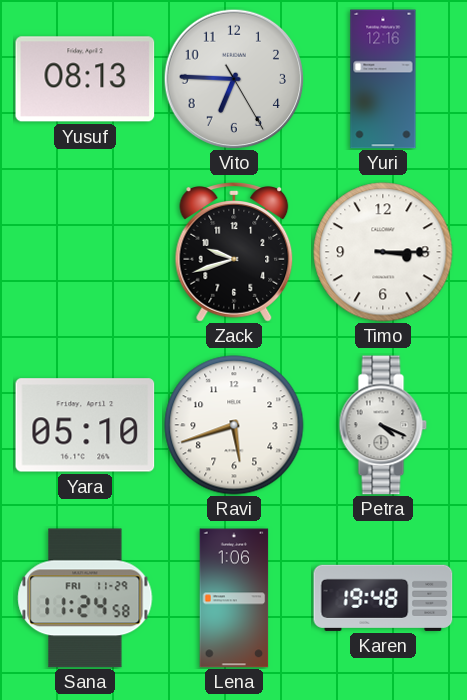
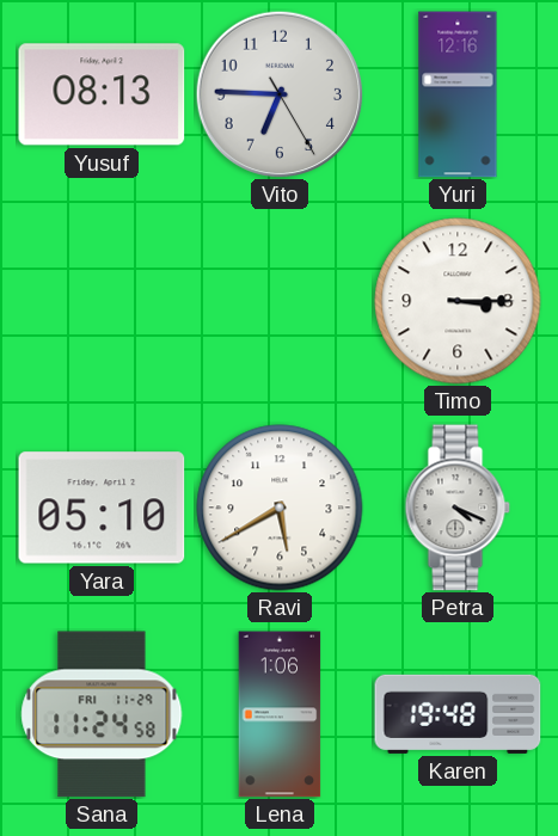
Zack: 9:42 -> none
Ravi: 5:42 -> 5:40
